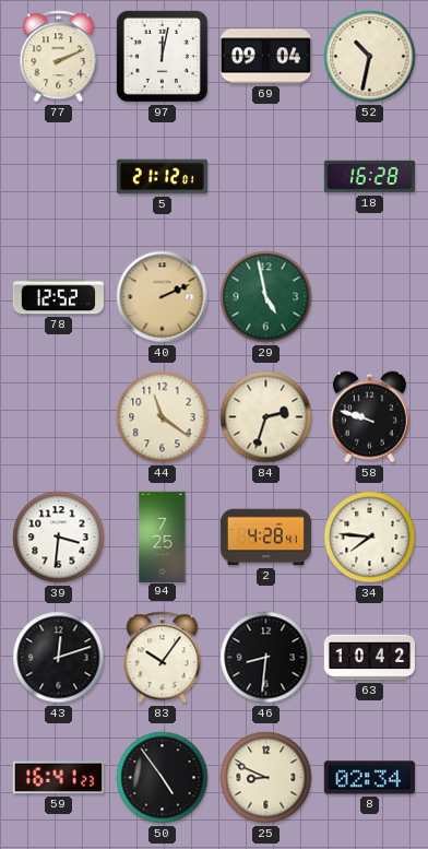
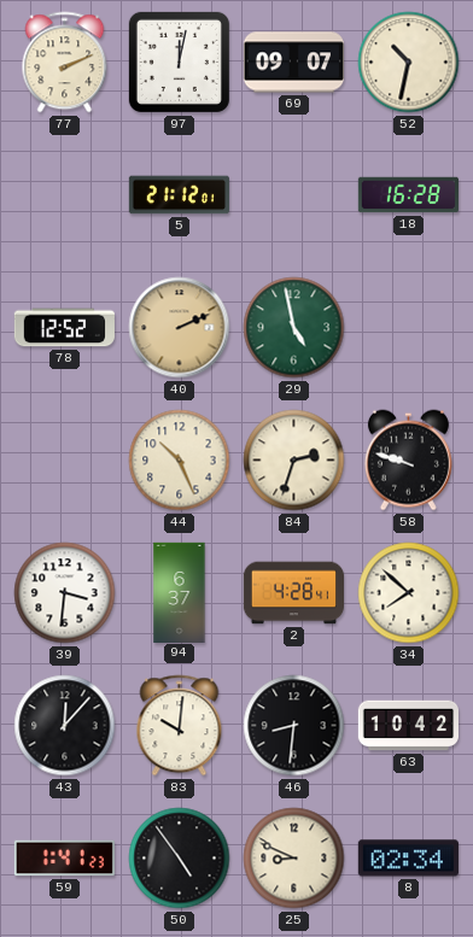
69: 09:04 -> 09:07
44: 11:21 -> 10:26
94: 7:25 -> 6:37
34: 7:46 -> 7:52
43: 12:12 -> 12:07
83: 10:06 -> 10:01
59: 16:41 -> 1:41
